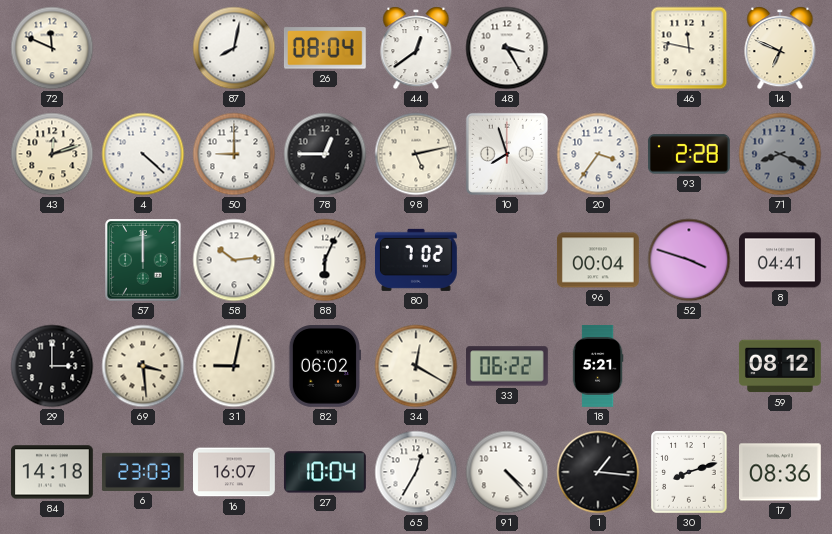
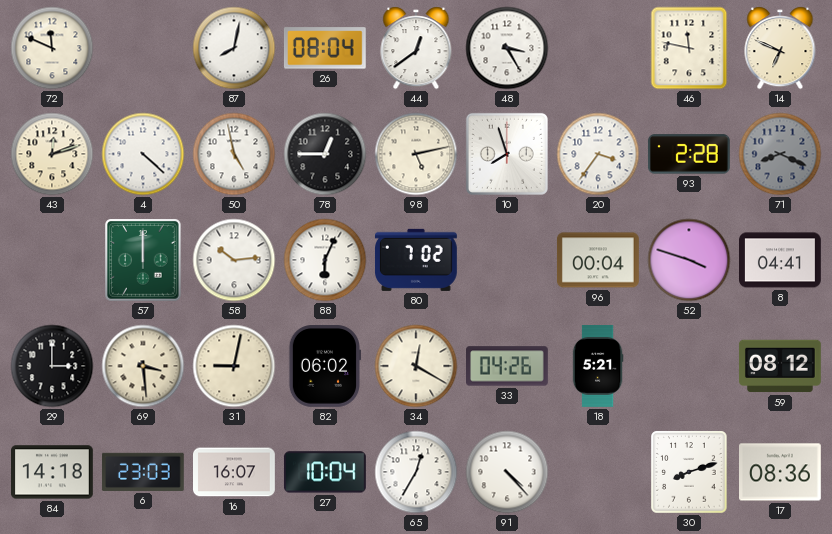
50: 9:00 -> 4:58
33: 06:22 -> 04:26
1: 1:16 -> none
